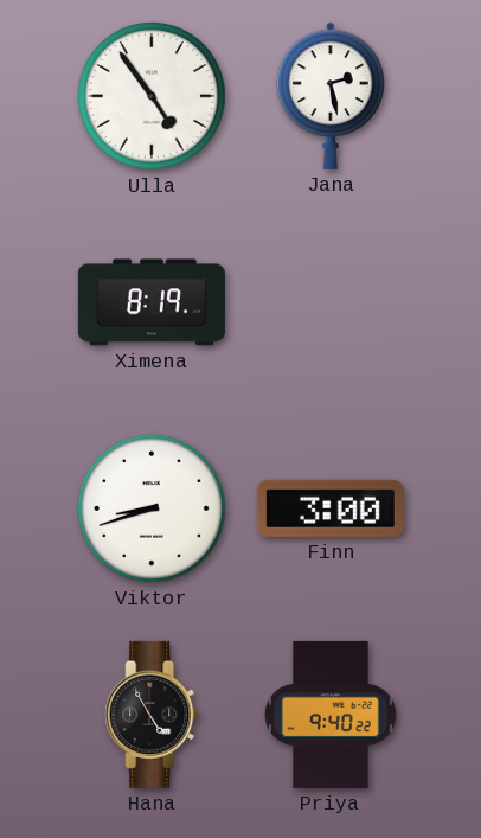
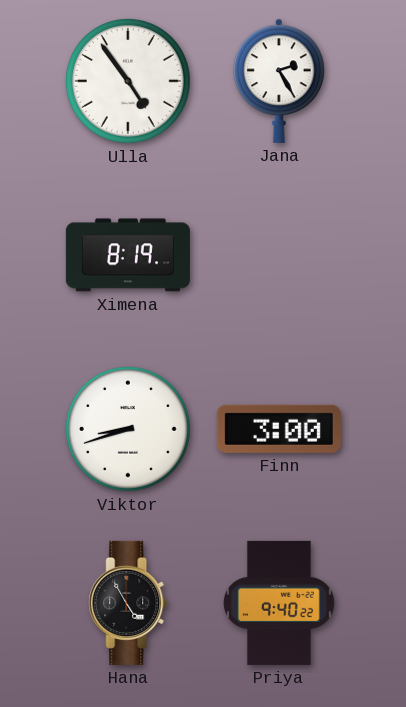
Jana: 2:28 -> 2:25
